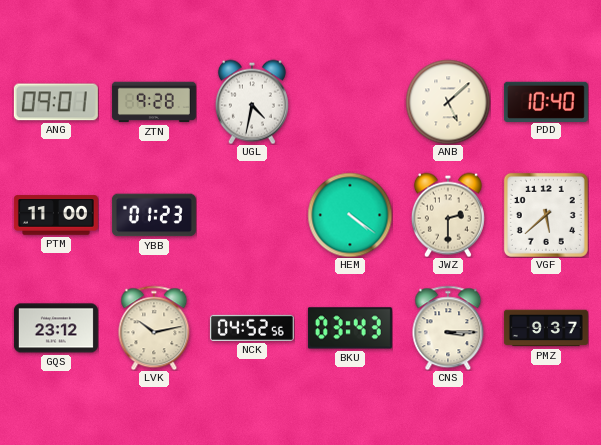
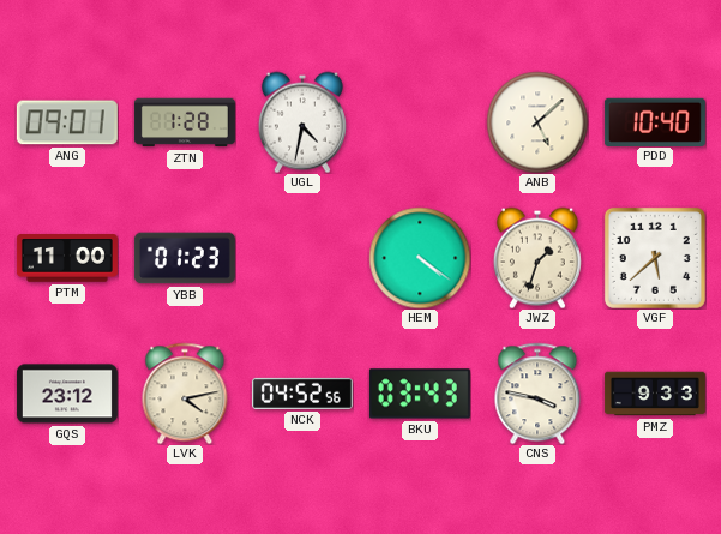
ZTN: 9:28 -> 1:28
JWZ: 2:30 -> 1:33
LVK: 10:13 -> 4:13
CNS: 3:15 -> 3:47
PMZ: 9:37 -> 9:33
